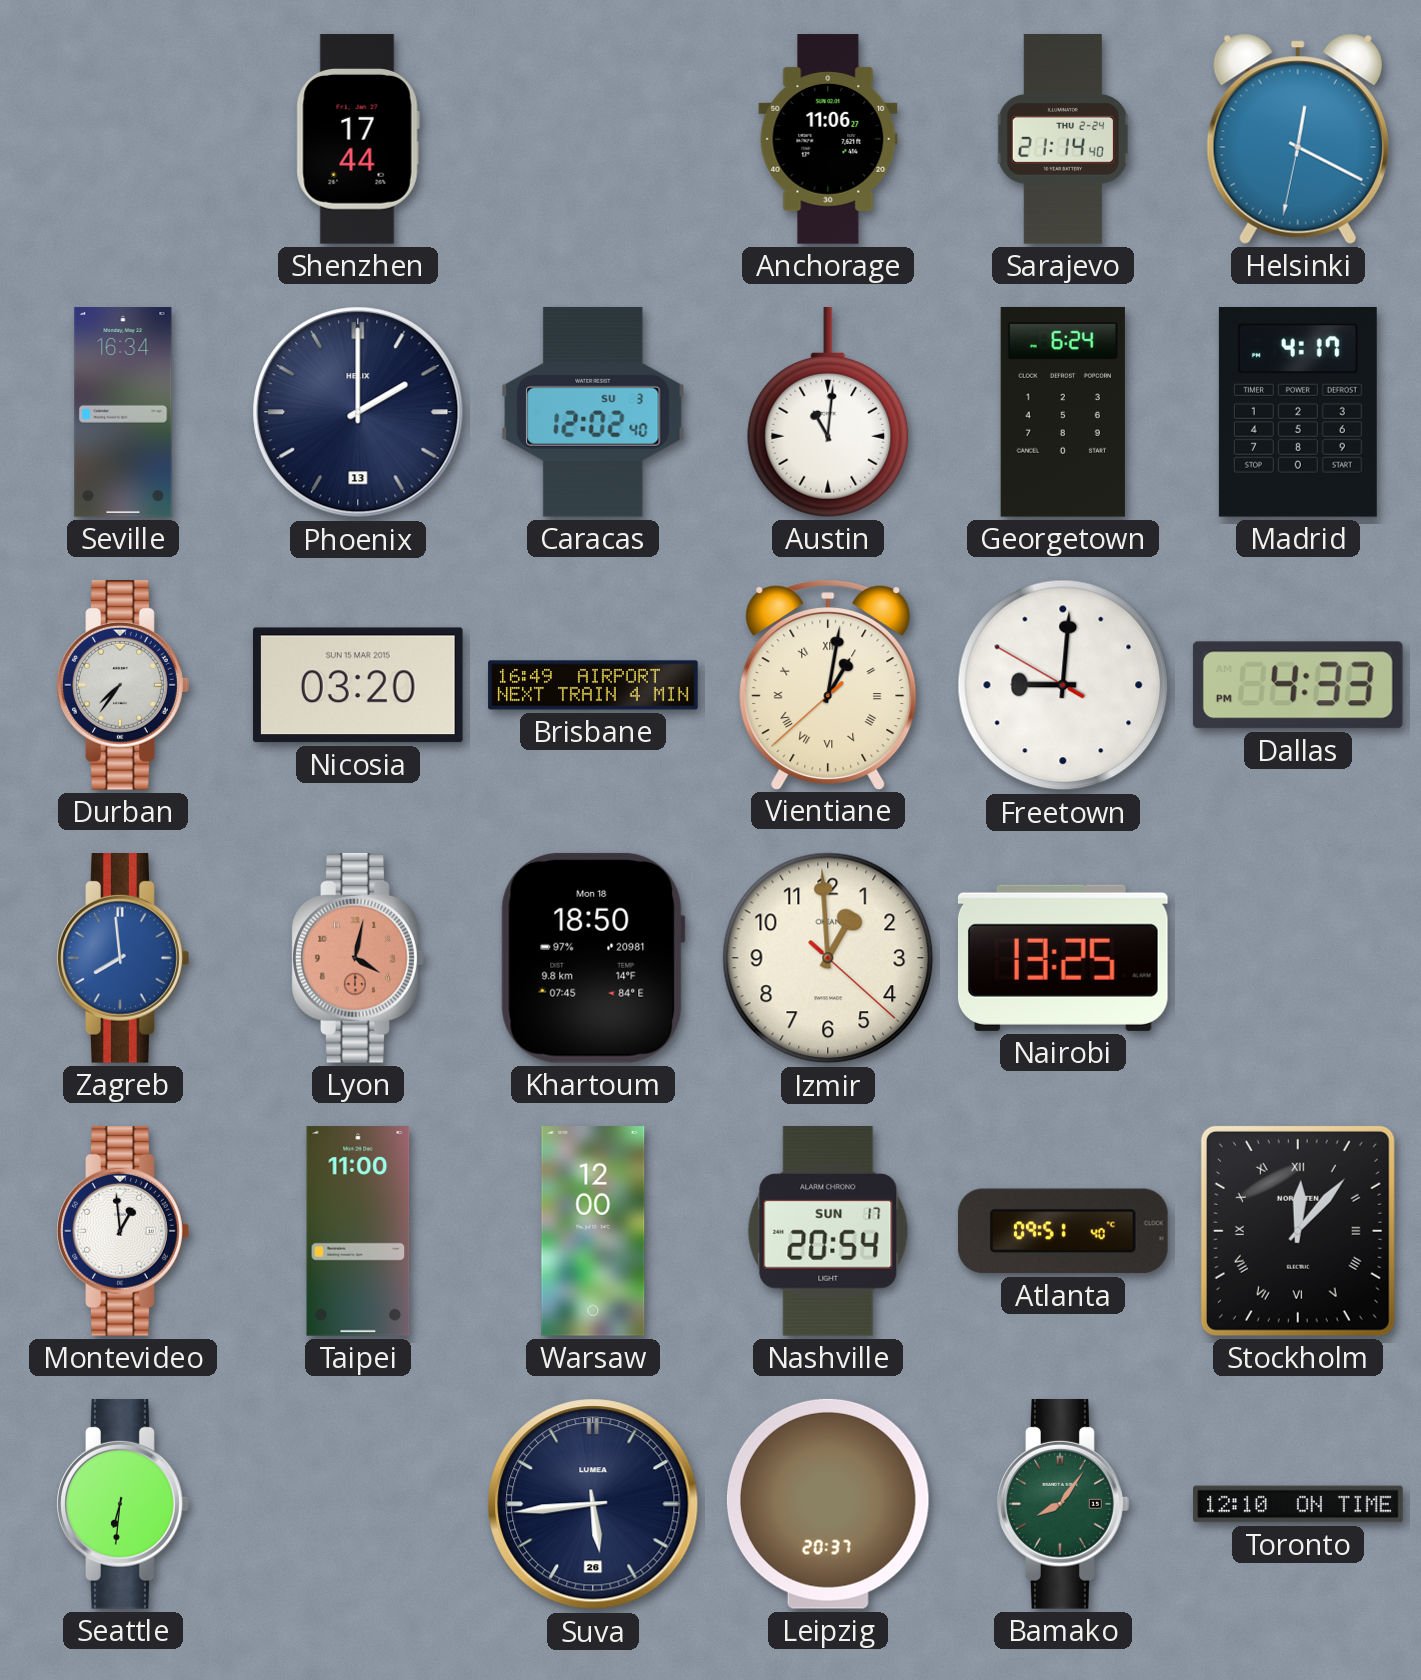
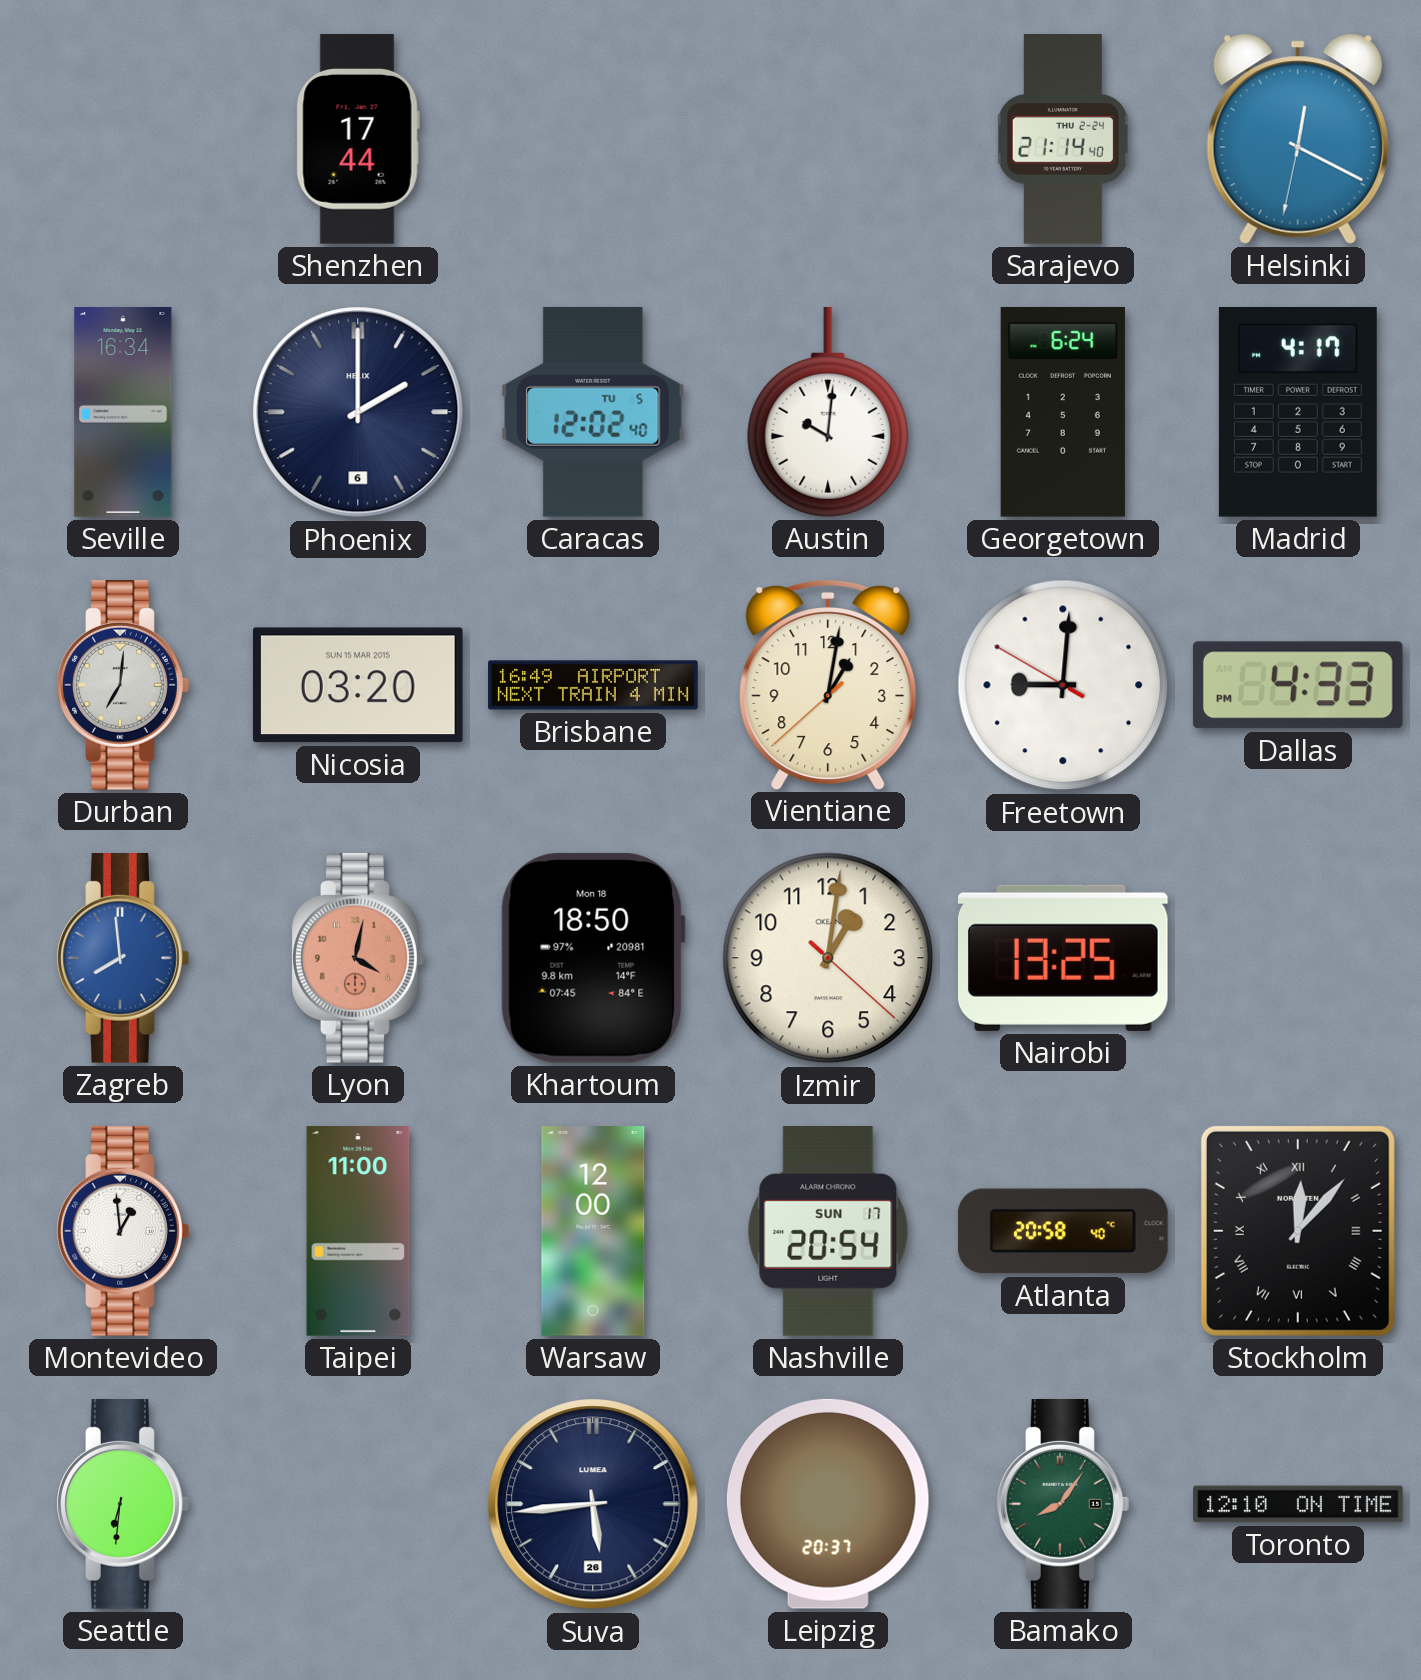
Anchorage: 11:06 -> none
Phoenix date: 13 -> 6
Caracas date: SU 3 -> TU 5
Austin: 11:01 -> 10:01
Durban: 7:36 -> 7:01
Vientiane numerals: Roman -> Arabic
Izmir: 12:59 -> 1:01
Atlanta: 09:51 -> 20:58
